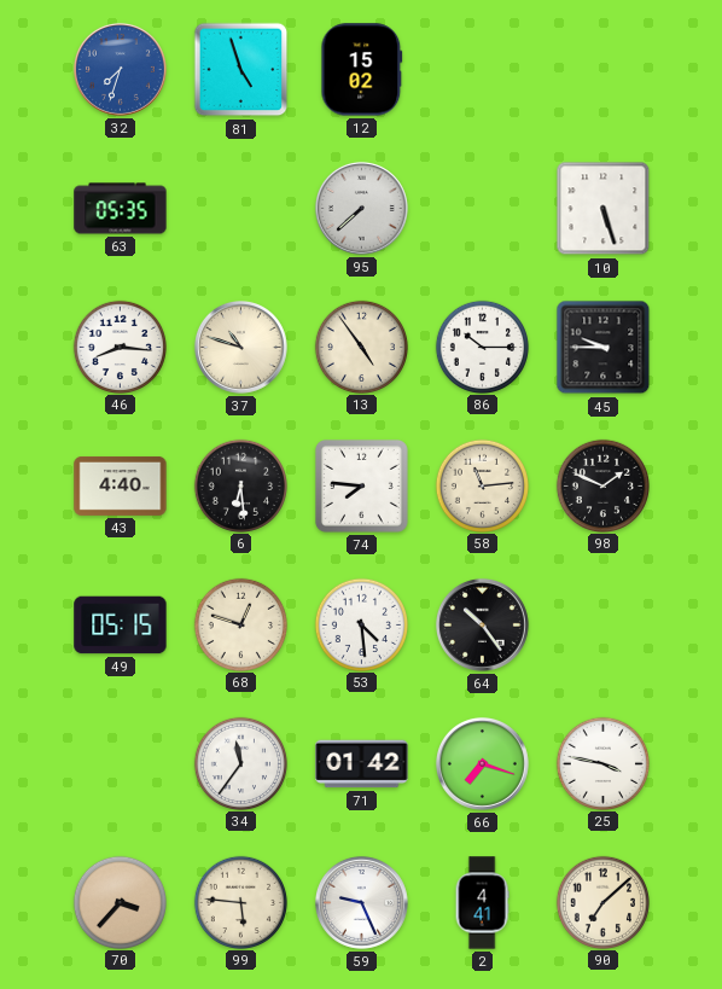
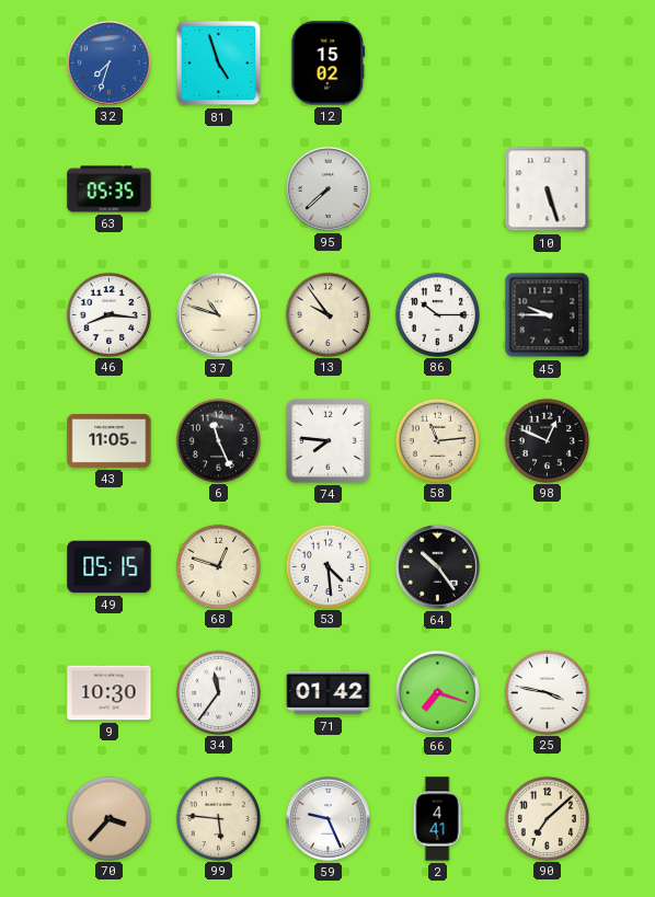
13: 4:54 -> 9:54
43: 4:40 -> 11:05
6: 6:29 -> 11:26
98: 1:49 -> 12:49
9: none -> 10:30
